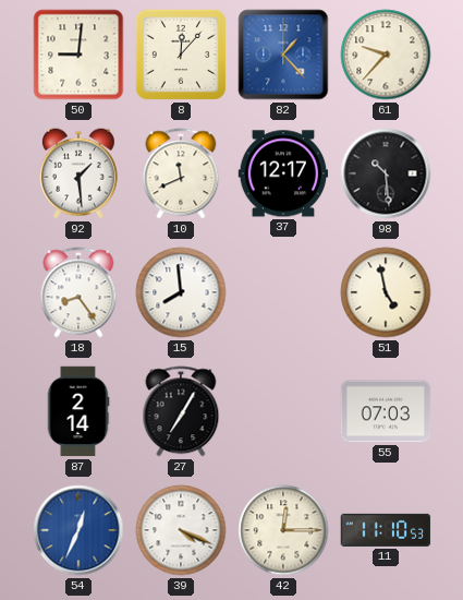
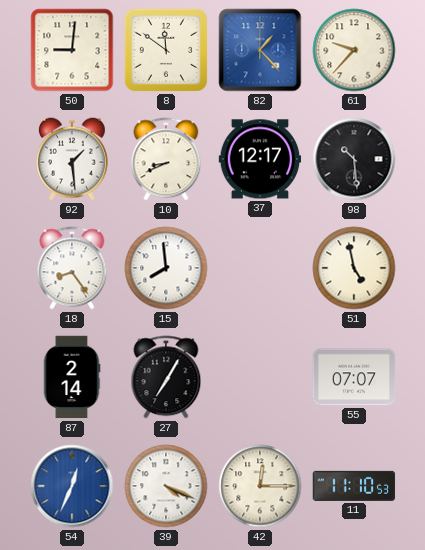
8: 12:07 -> 11:51
10: 11:41 -> 8:41
55: 07:03 -> 07:07
